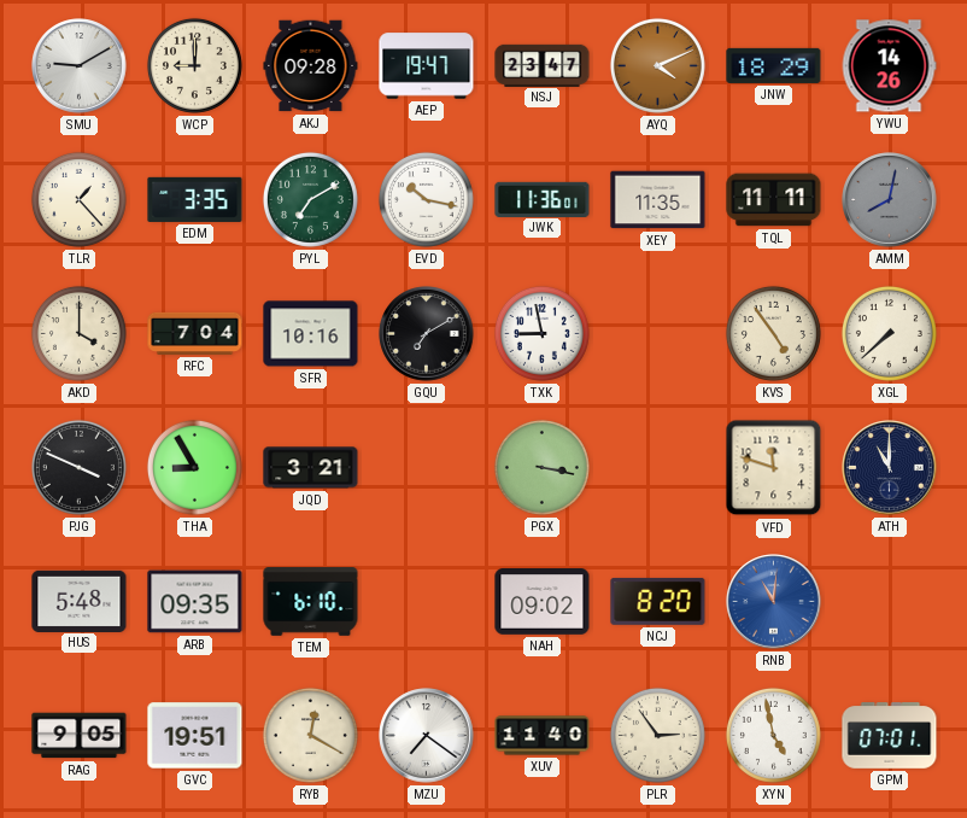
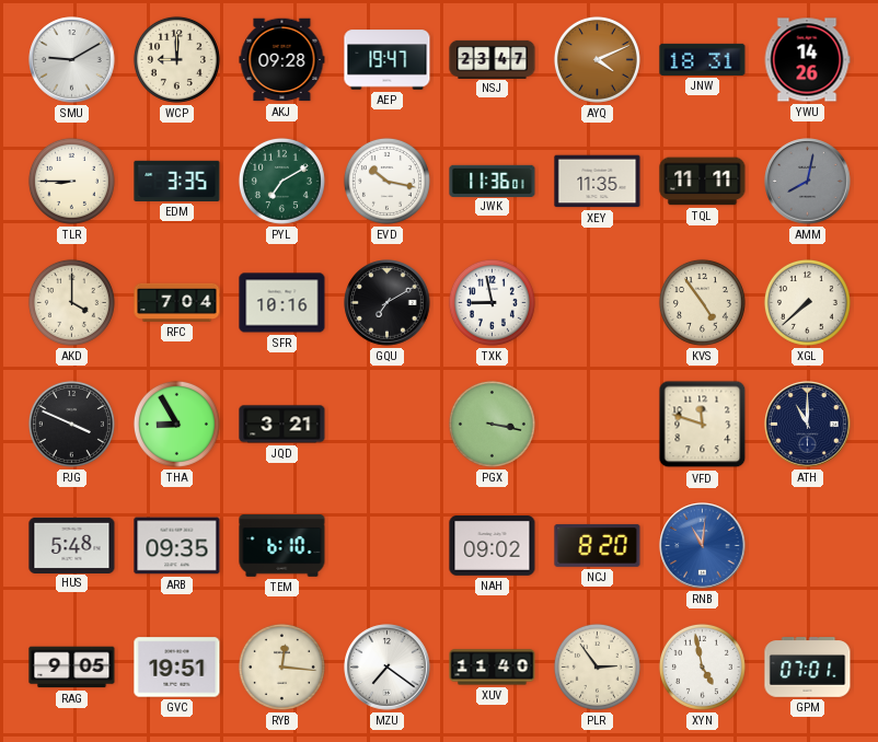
JNW: 18:29 -> 18:31
TLR: 1:23 -> 8:45
RYB: 12:20 -> 12:16
